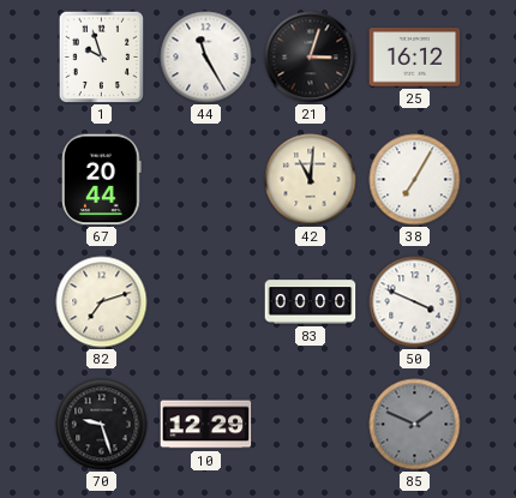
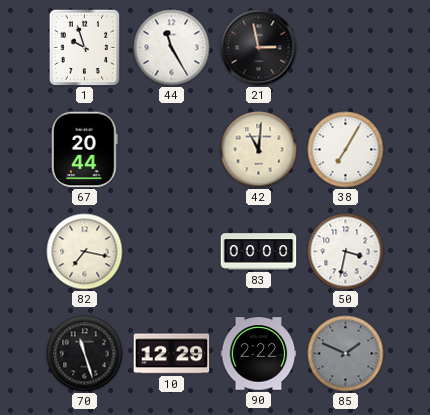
21: 3:03 -> 2:58
25: 16:12 -> none
82: 7:12 -> 7:17
50: 3:49 -> 3:32
70: 9:27 -> 11:27
90: none -> 2:22
